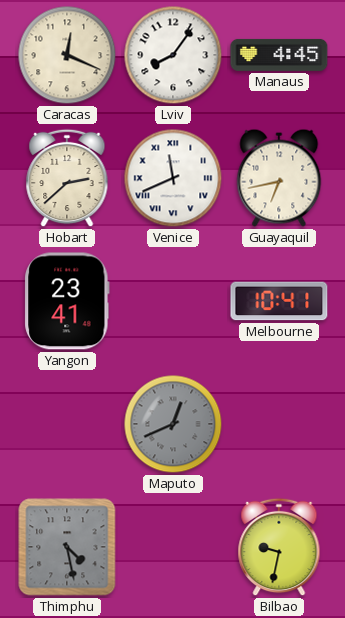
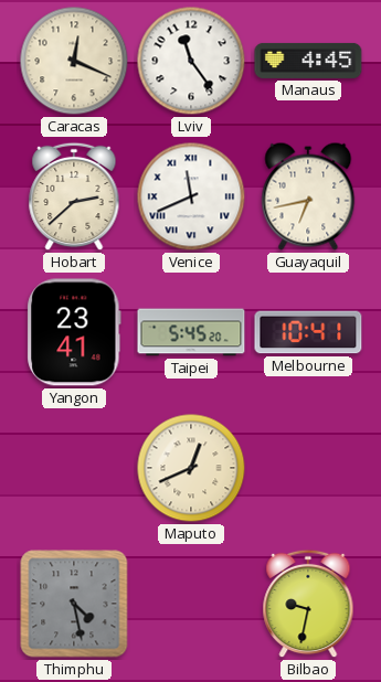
Lviv: 8:06 -> 11:24
Taipei: none -> 5:45
Maputo dial: grey -> cream
